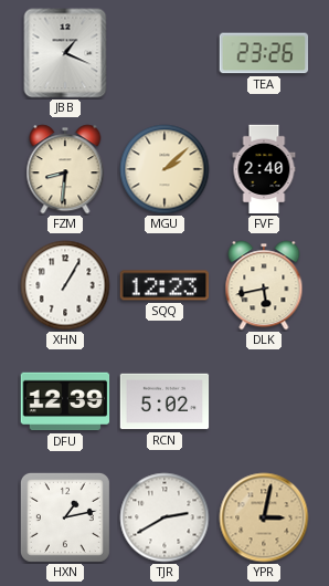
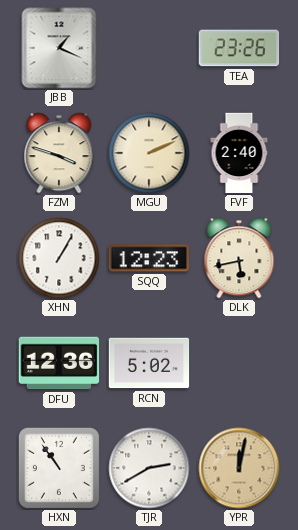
FZM: 8:31 -> 3:48
MGU: 2:08 -> 2:11
DFU: 12:39 -> 12:36
HXN: 1:13 -> 10:54
YPR: 3:02 -> 12:02
